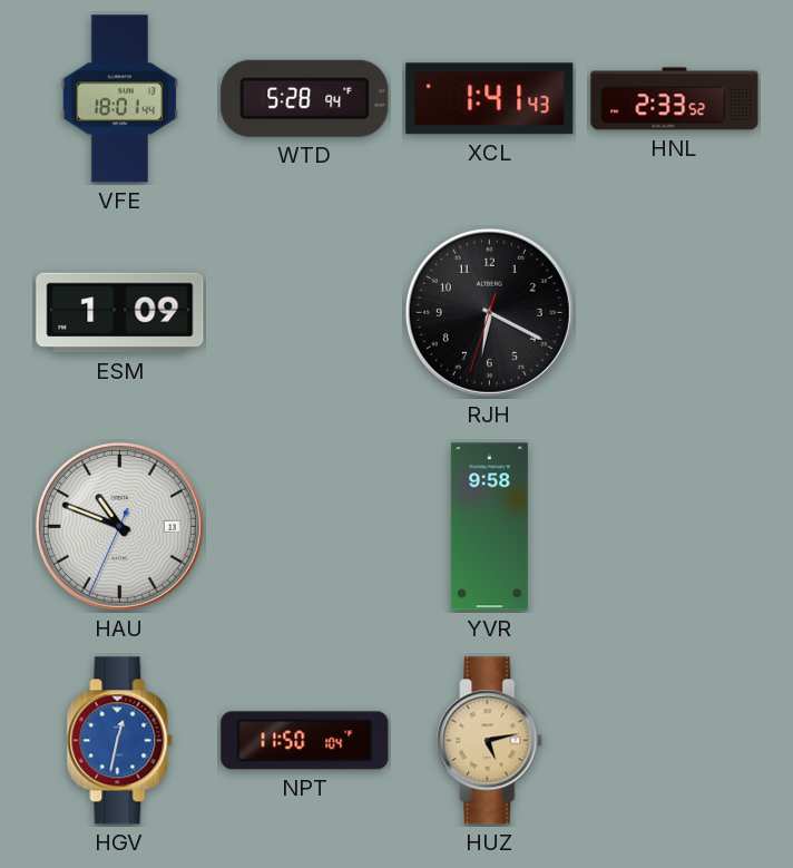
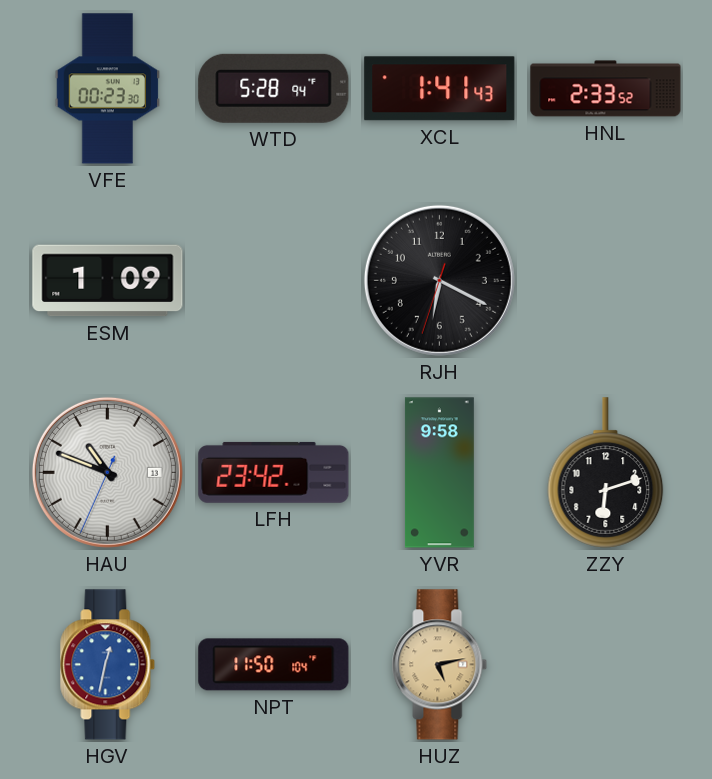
VFE: 18:01 -> 00:23
LFH: none -> 23:42
ZZY: none -> 6:12
